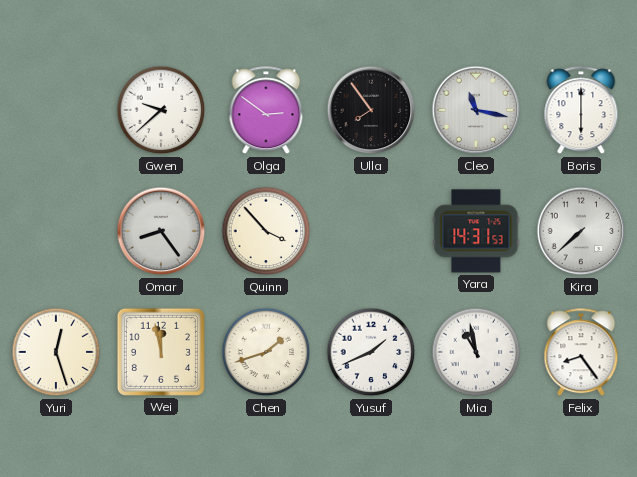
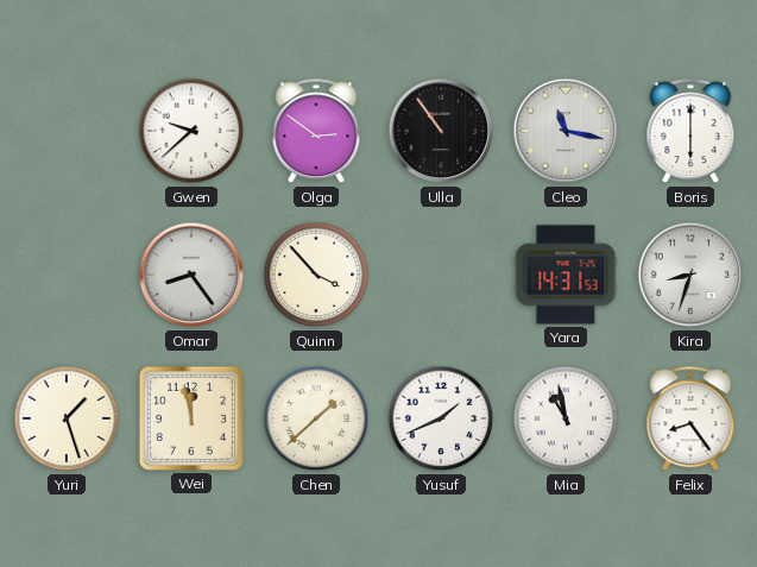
Ulla: 7:54 -> 10:54
Kira: 7:38 -> 8:33
Yuri: 12:27 -> 1:27
Chen: 1:42 -> 1:38
